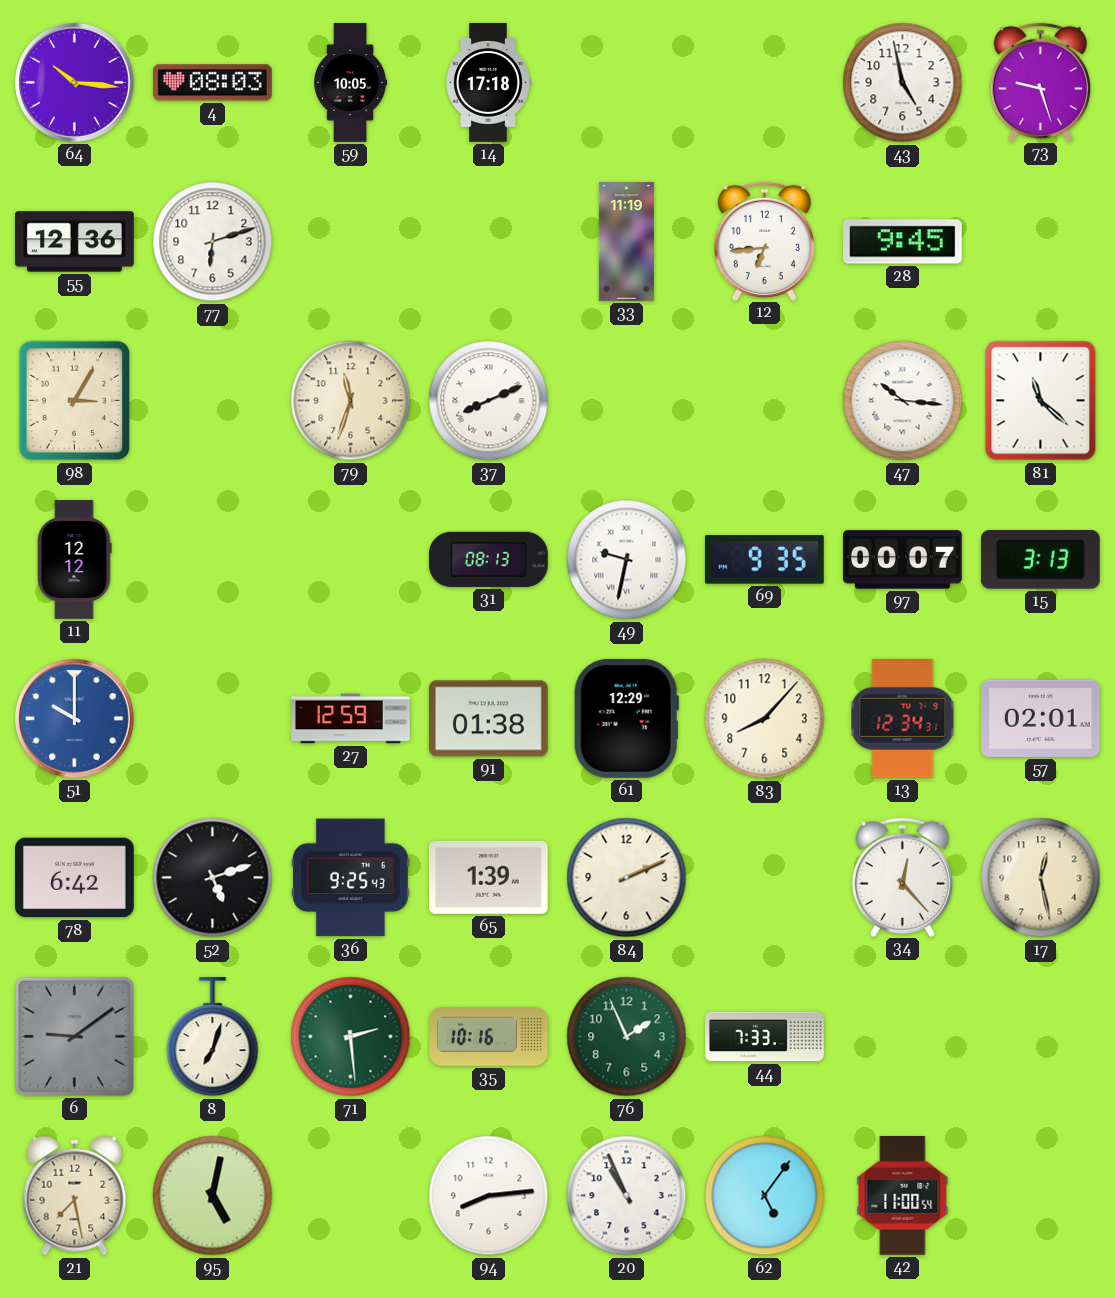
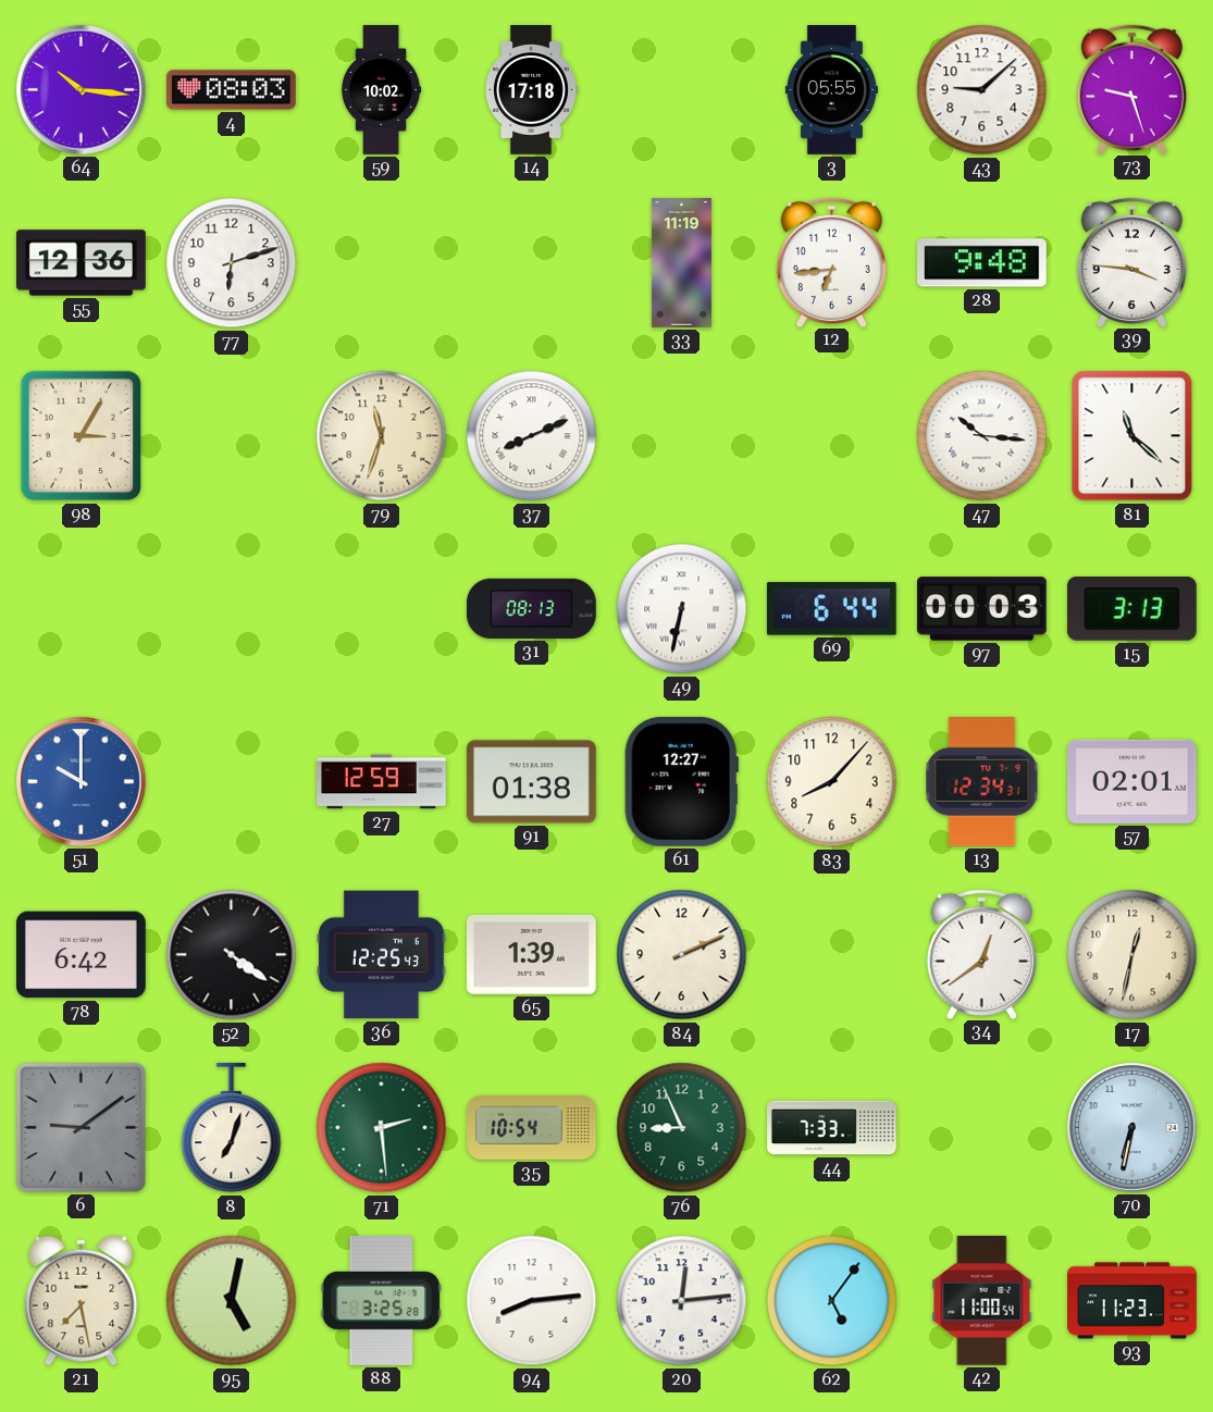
59: 10:05 -> 10:02
3: none -> 05:55
43: 4:58 -> 9:08
28: 9:45 -> 9:48
39: none -> 3:46
11: 12:12 -> none
49: 9:32 -> 6:32
69: 9:35 -> 6:44
97: 00:07 -> 00:03
61: 12:29 -> 12:27
52: 5:12 -> 4:21
36: 9:25 -> 12:25
34: 12:23 -> 12:39
17: 12:28 -> 12:32
35: 10:16 -> 10:54
76: 1:56 -> 8:56
70: none -> 6:32
88: none -> 3:25
20: 10:56 -> 12:14
93: none -> 11:23
